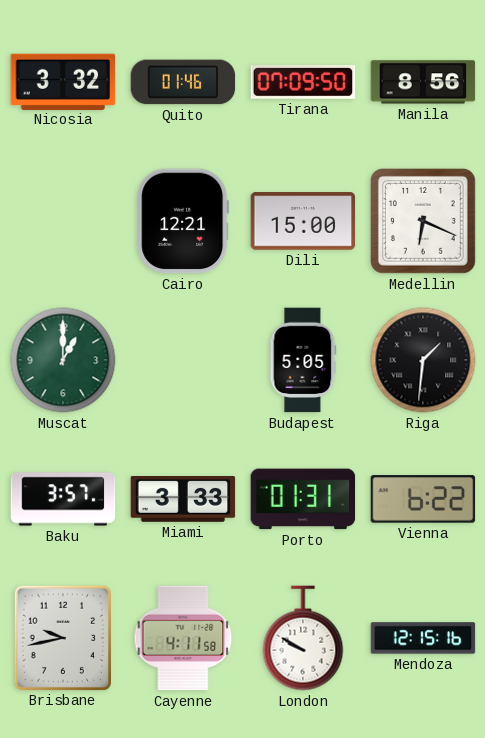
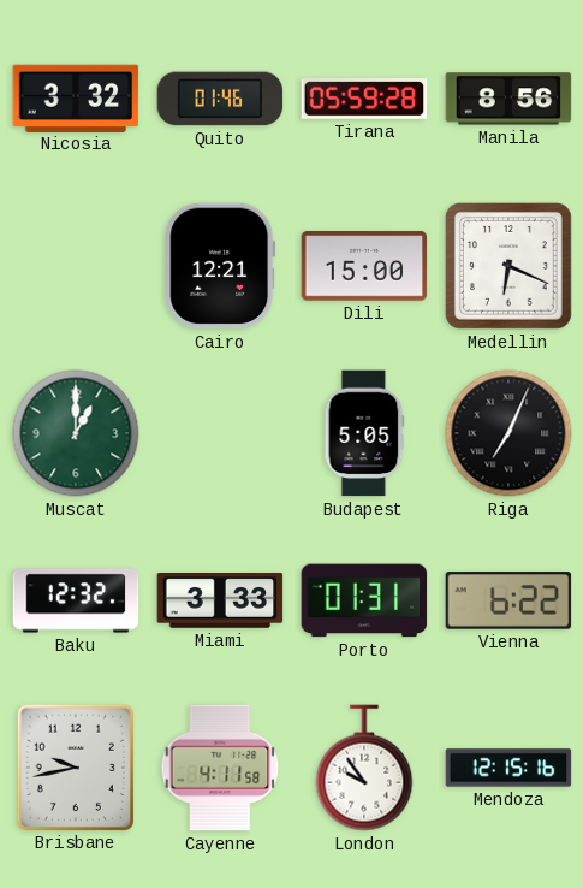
Tirana: 07:09 -> 05:59
Riga: 1:31 -> 7:04
Baku: 3:57 -> 12:32
London: 9:50 -> 9:54
